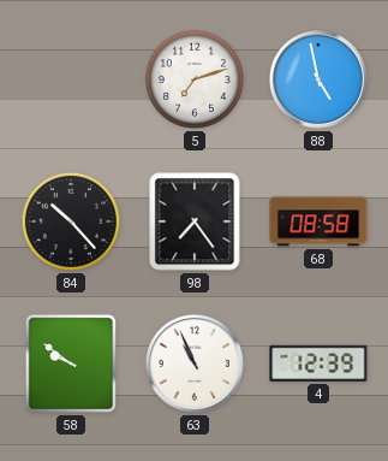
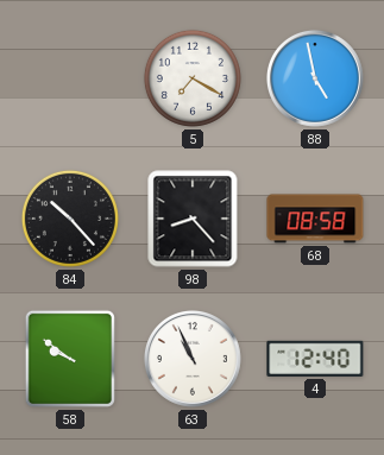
5: 7:12 -> 7:20
98: 7:24 -> 8:23
4: 12:39 -> 12:40
